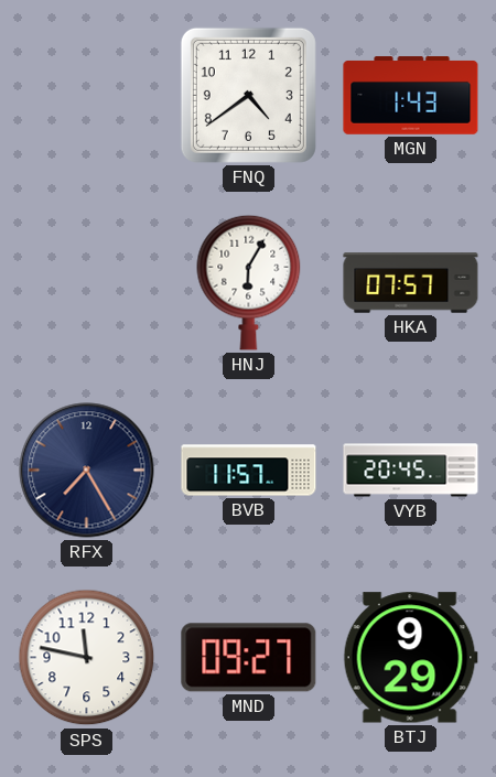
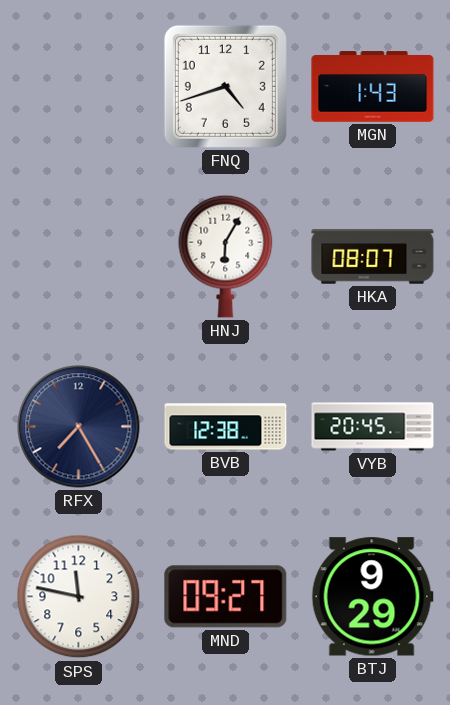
FNQ: 4:39 -> 4:42
HKA: 07:57 -> 08:07
BVB: 11:57 -> 12:38
